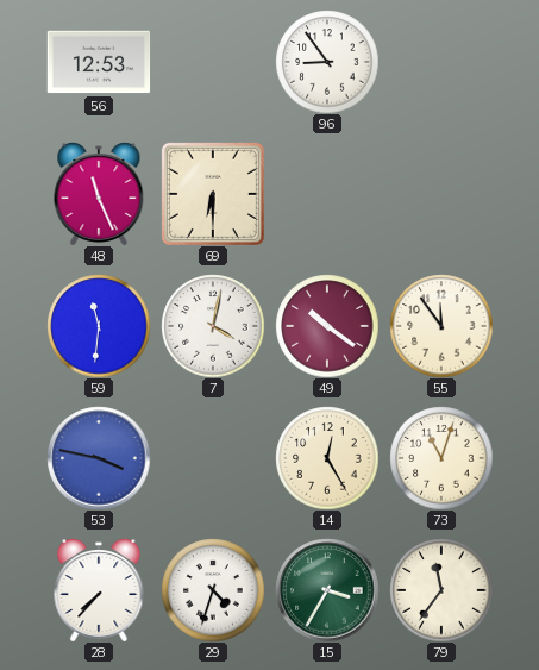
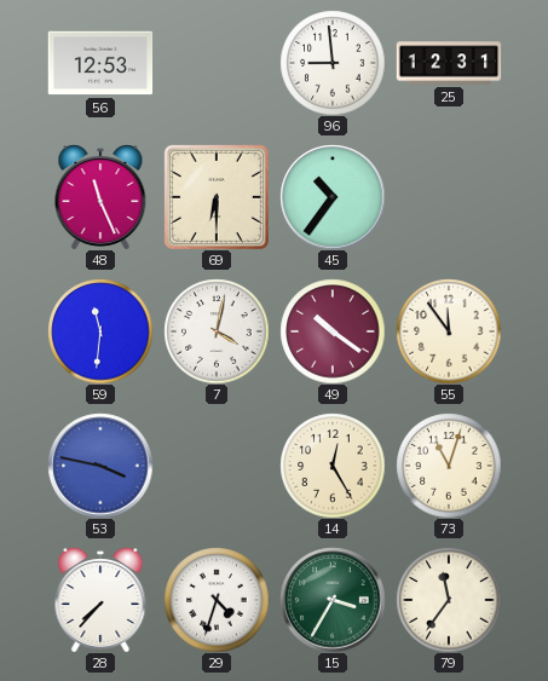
96: 8:54 -> 8:59
25: none -> 12:31
45: none -> 10:36
